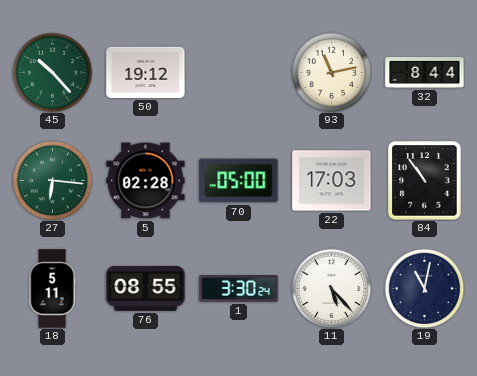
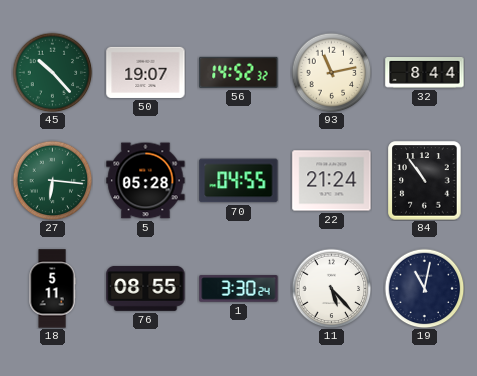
50: 19:12 -> 19:07
56: none -> 14:52
5: 02:28 -> 05:28
70: 05:00 -> 04:55
22: 17:03 -> 21:24
